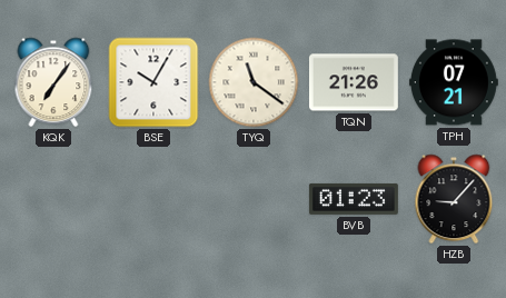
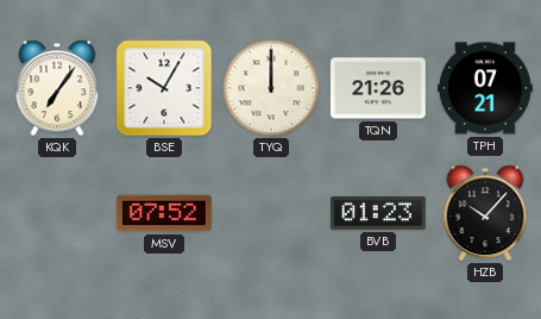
TYQ: 11:21 -> 12:00
MSV: none -> 07:52
HZB: 9:07 -> 10:07
